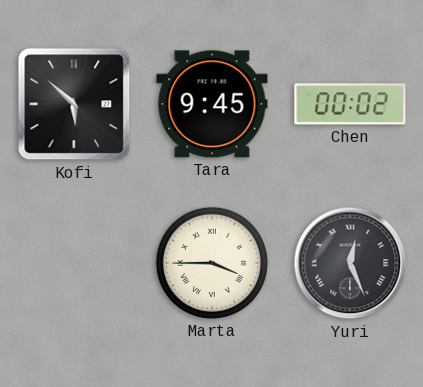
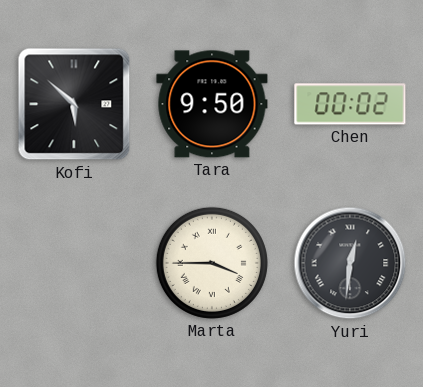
Tara: 9:45 -> 9:50
Yuri: 12:26 -> 12:31
